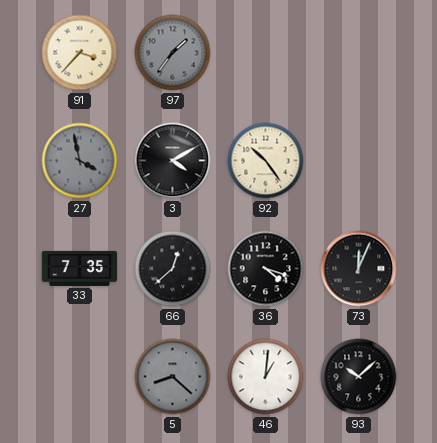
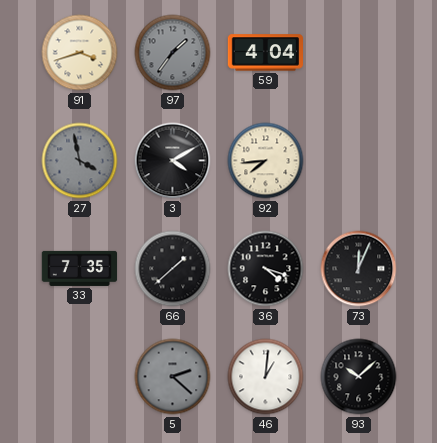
91: 3:37 -> 3:42
59: none -> 4:04
92: 10:24 -> 7:44
66: 12:38 -> 1:38
5: 8:22 -> 2:22
